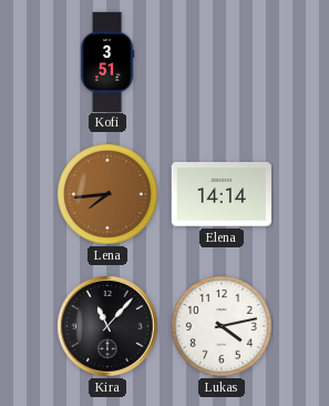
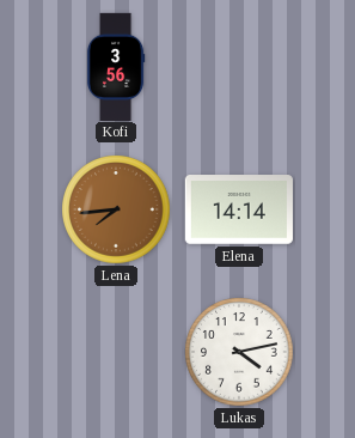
Kofi: 3:51 -> 3:56
Kira: 11:07 -> none
